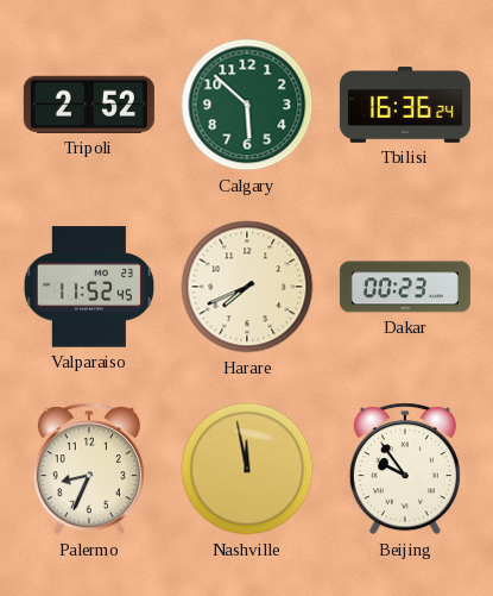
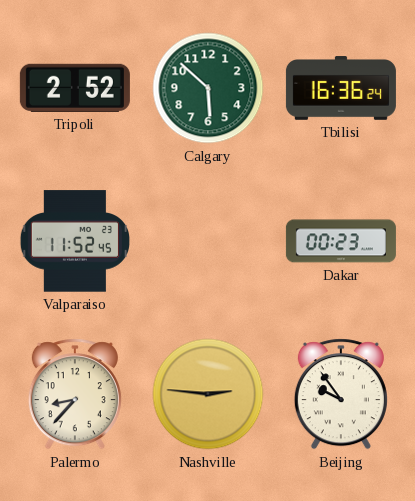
Harare: 7:41 -> none
Palermo: 8:34 -> 8:37
Nashville: 11:58 -> 2:46
